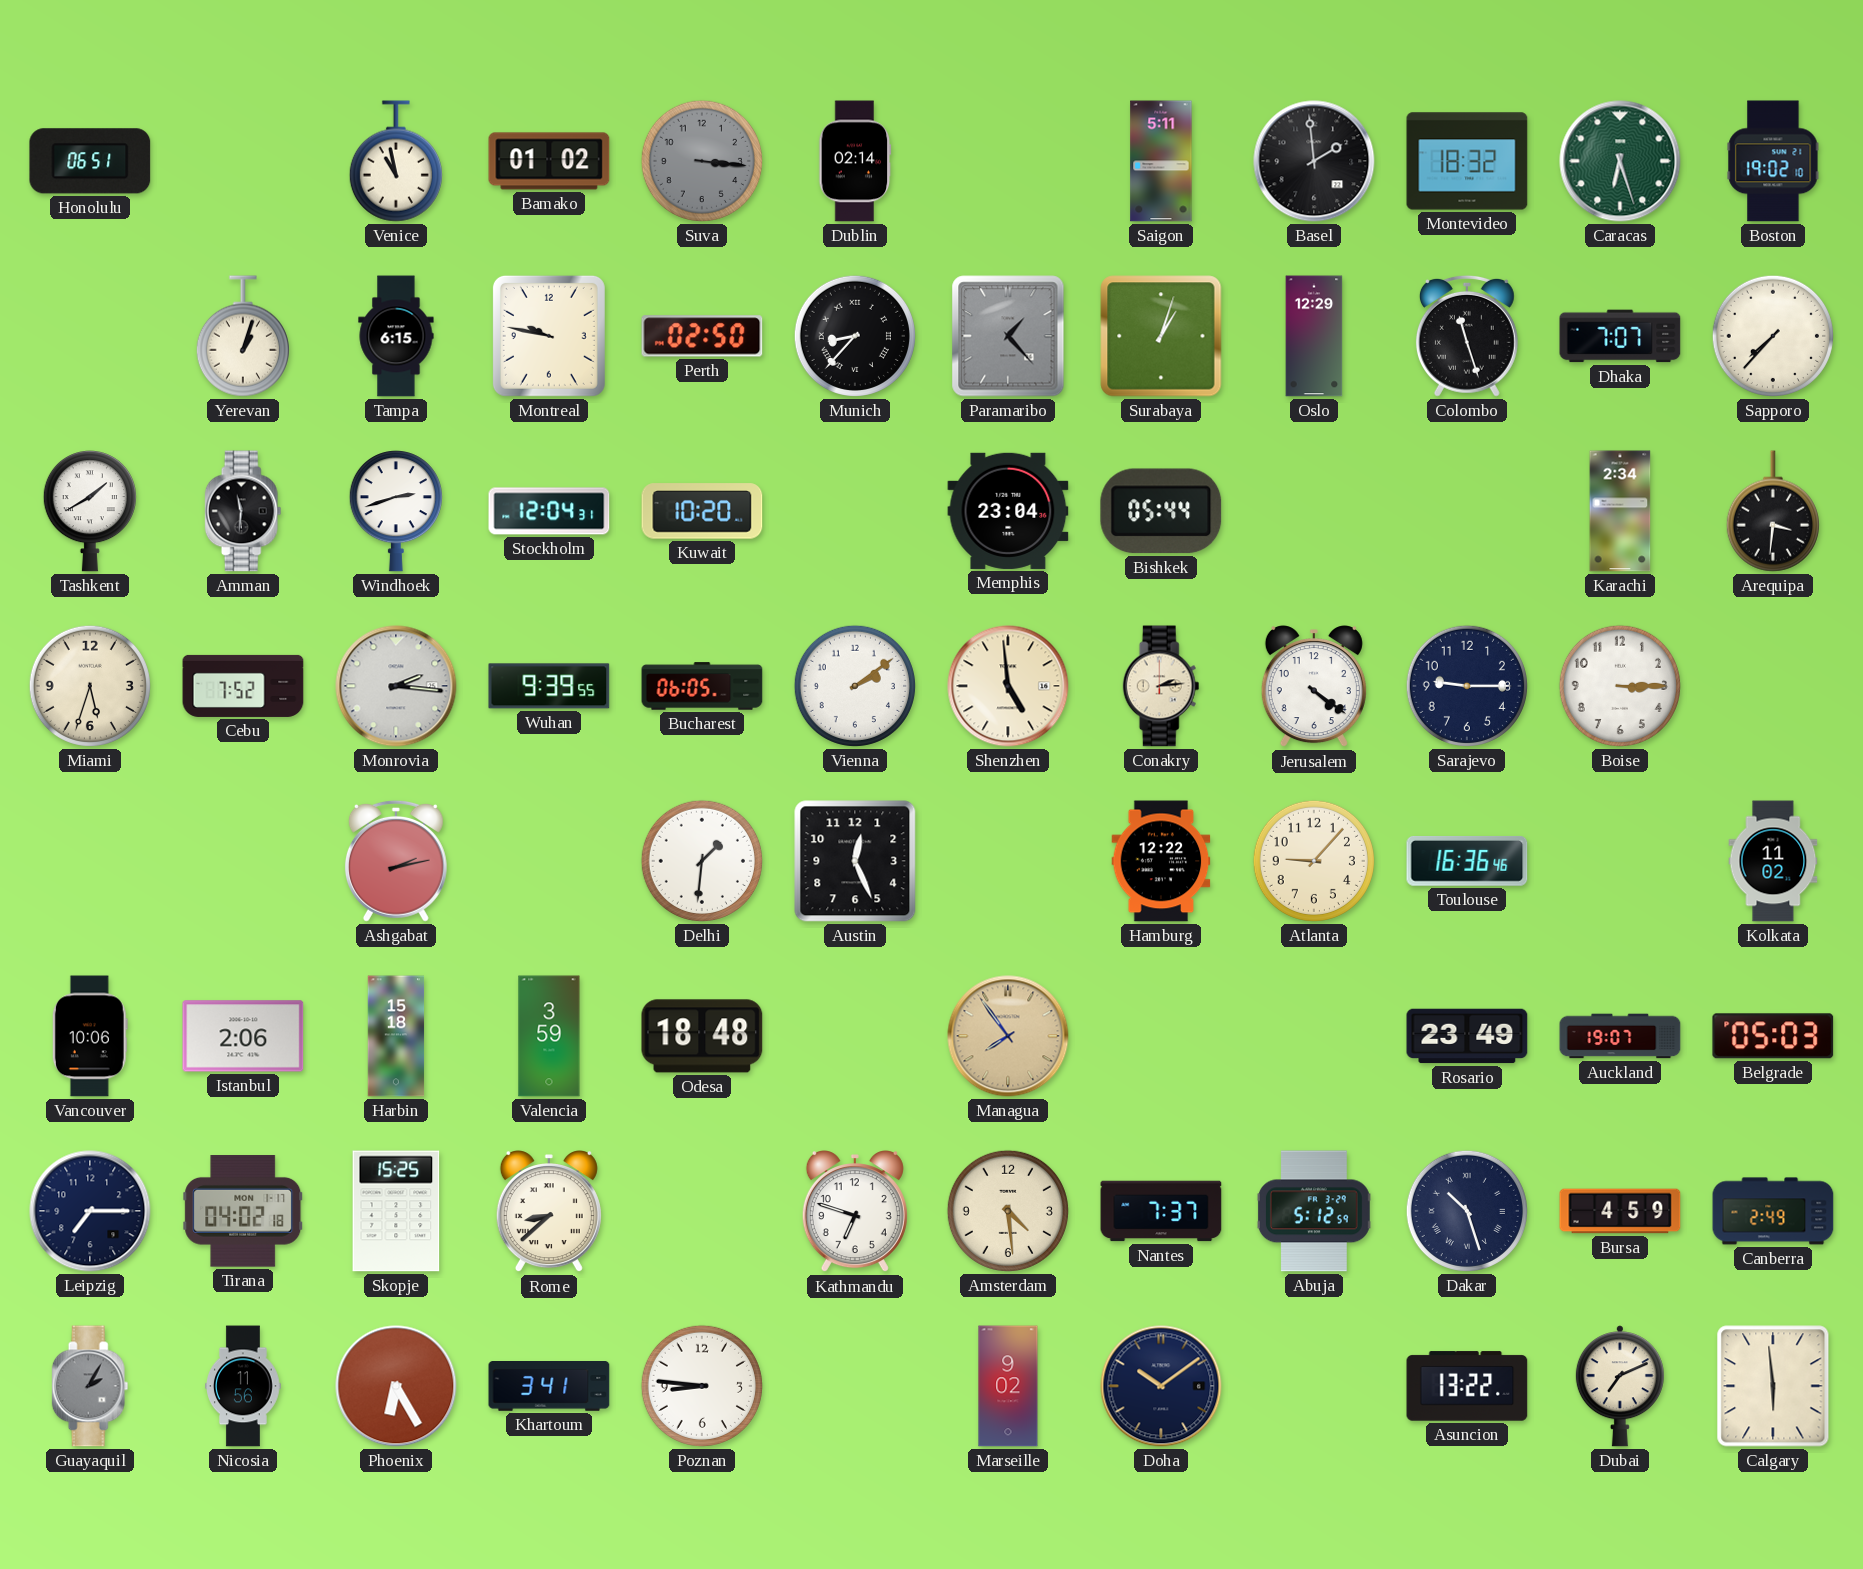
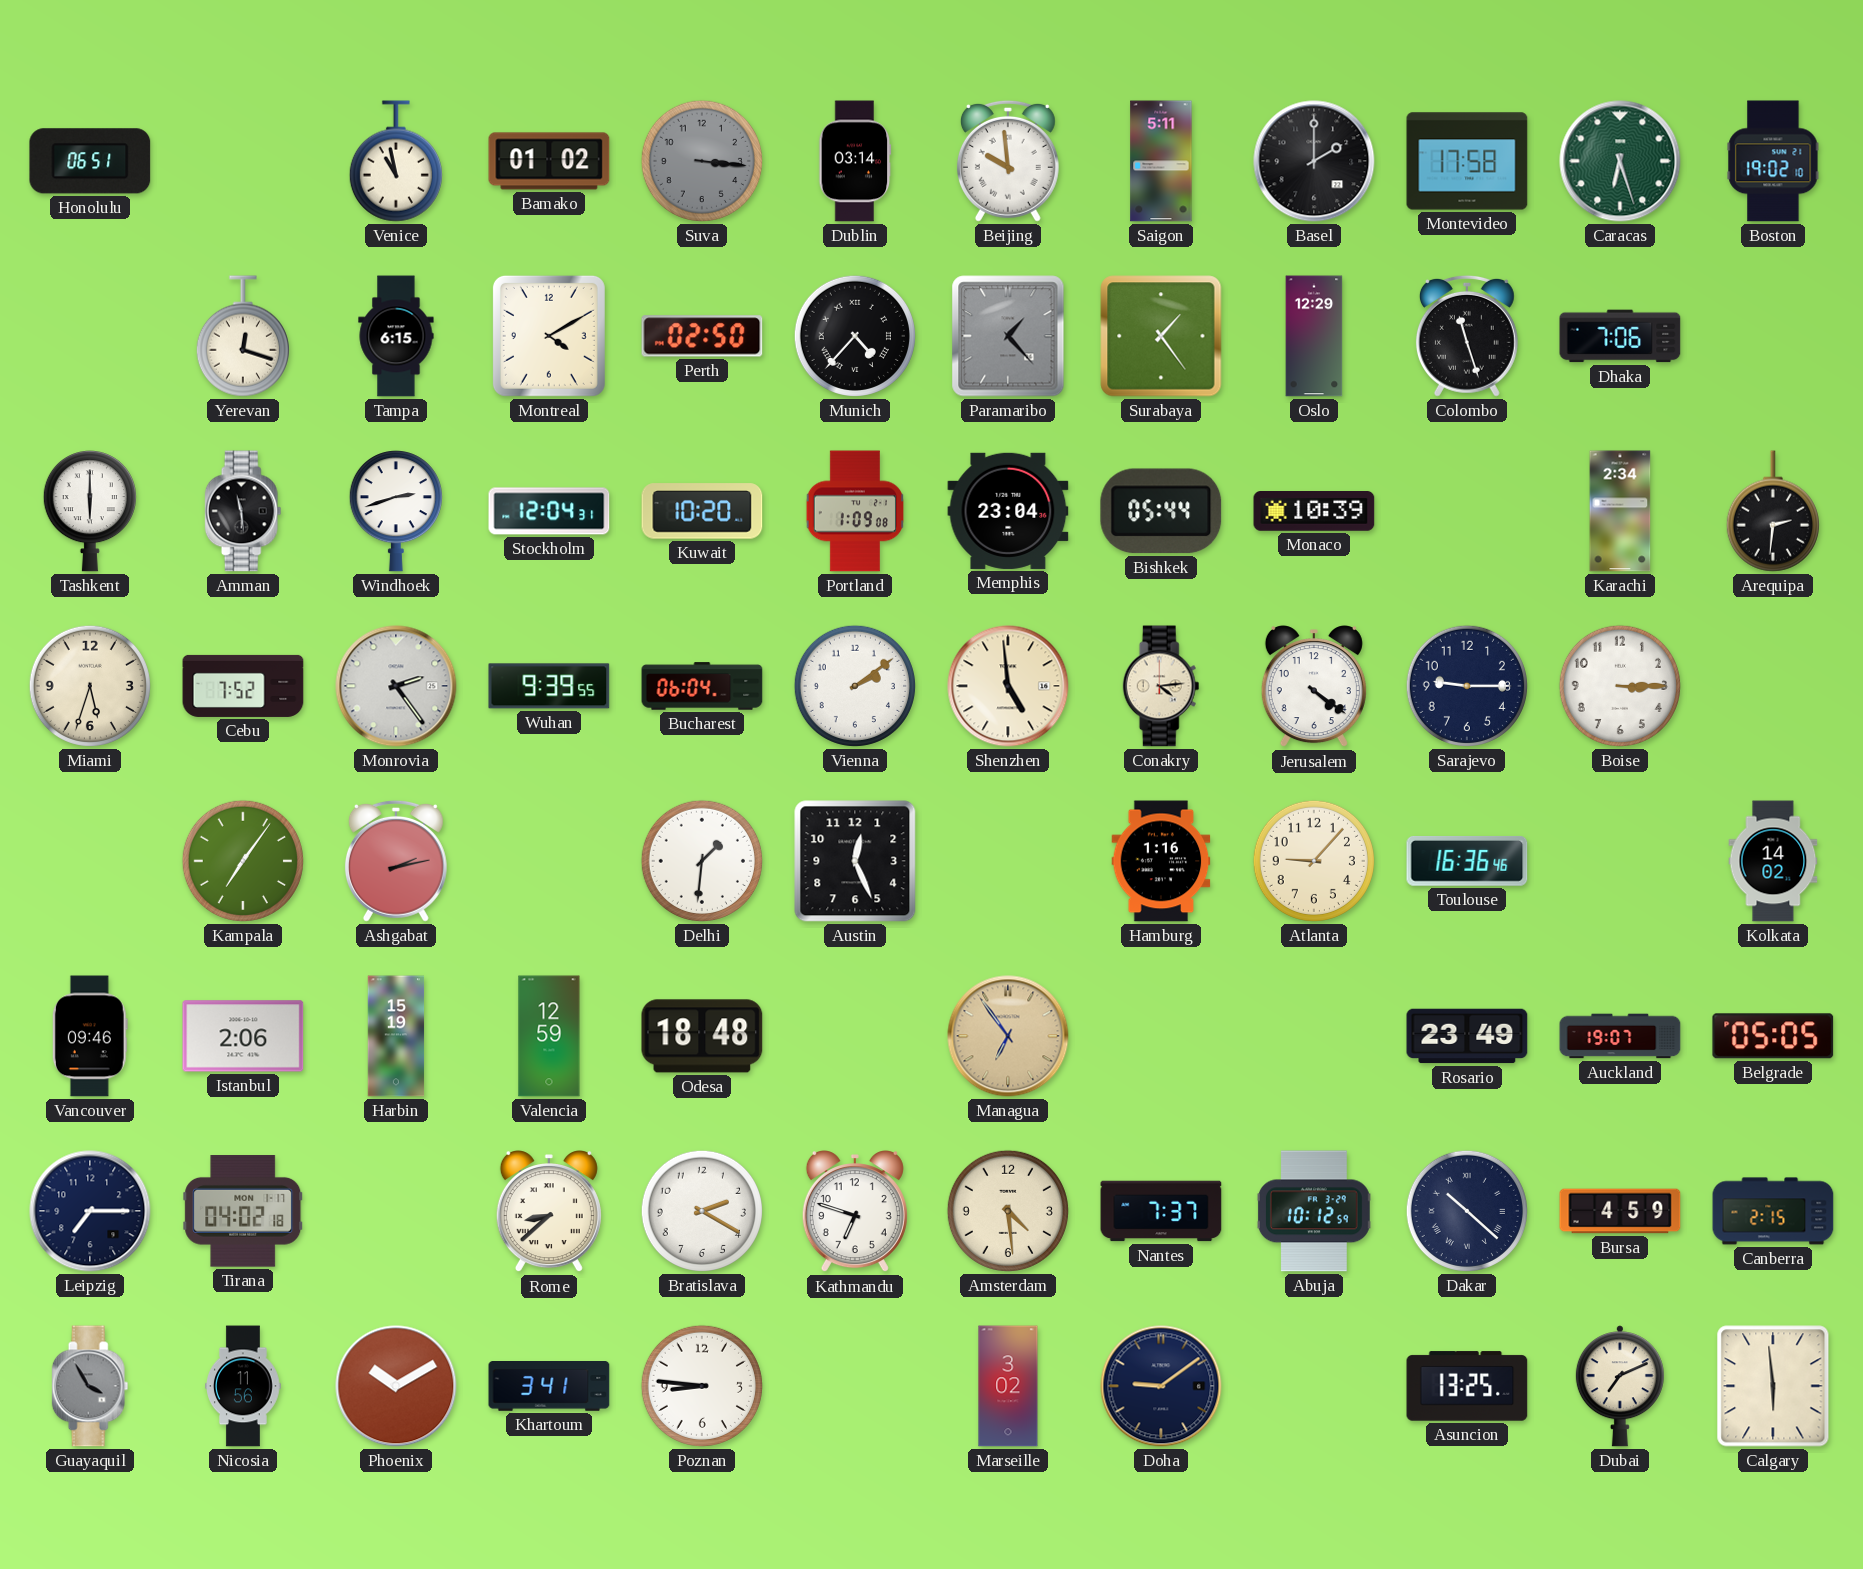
Dublin: 02:14 -> 03:14
Beijing: none -> 9:59
Basel: 1:59 -> 2:00
Montevideo: 18:32 -> 17:58
Yerevan: 1:03 -> 12:18
Montreal: 9:47 -> 4:10
Munich: 8:37 -> 4:37
Surabaya: 1:03 -> 1:24
Dhaka: 7:07 -> 7:06
Sapporo: 7:37 -> none
Tashkent: 1:40 -> 6:00
Amman: 11:31 -> 11:29
Portland: none -> 1:09
Monaco: none -> 10:39
Arequipa: 3:31 -> 2:31
Monrovia: 2:16 -> 2:24
Bucharest: 06:05 -> 06:04
Conakry: 2:14 -> 4:14
Kampala: none -> 7:06
Hamburg: 12:22 -> 1:16
Kolkata: 11:02 -> 14:02
Vancouver: 10:06 -> 09:46
Harbin: 15:18 -> 15:19
Valencia: 3:59 -> 12:59
Managua: 7:54 -> 6:54
Belgrade: 05:03 -> 05:05
Skopje: 15:25 -> none
Bratislava: none -> 2:20
Abuja: 5:12 -> 10:12
Dakar: 10:27 -> 10:22
Canberra: 2:49 -> 2:15
Guayaquil: 2:05 -> 3:55
Phoenix: 6:25 -> 10:10
Marseille: 9:02 -> 3:02
Doha: 10:09 -> 9:09
Asuncion: 13:22 -> 13:25
